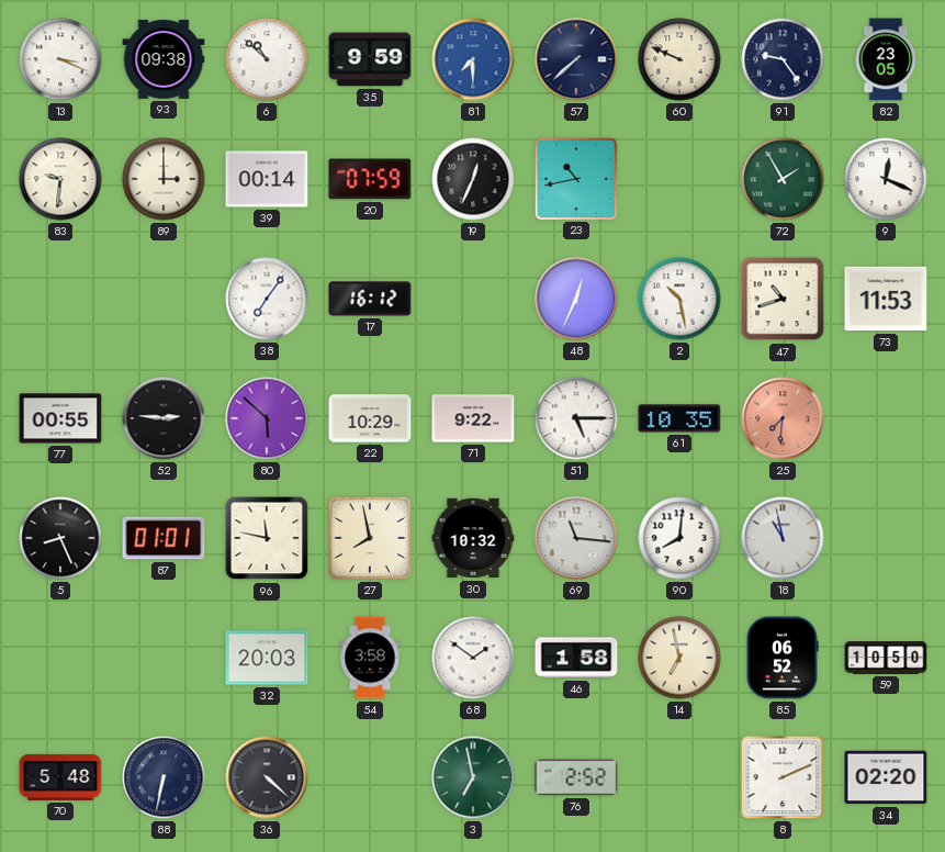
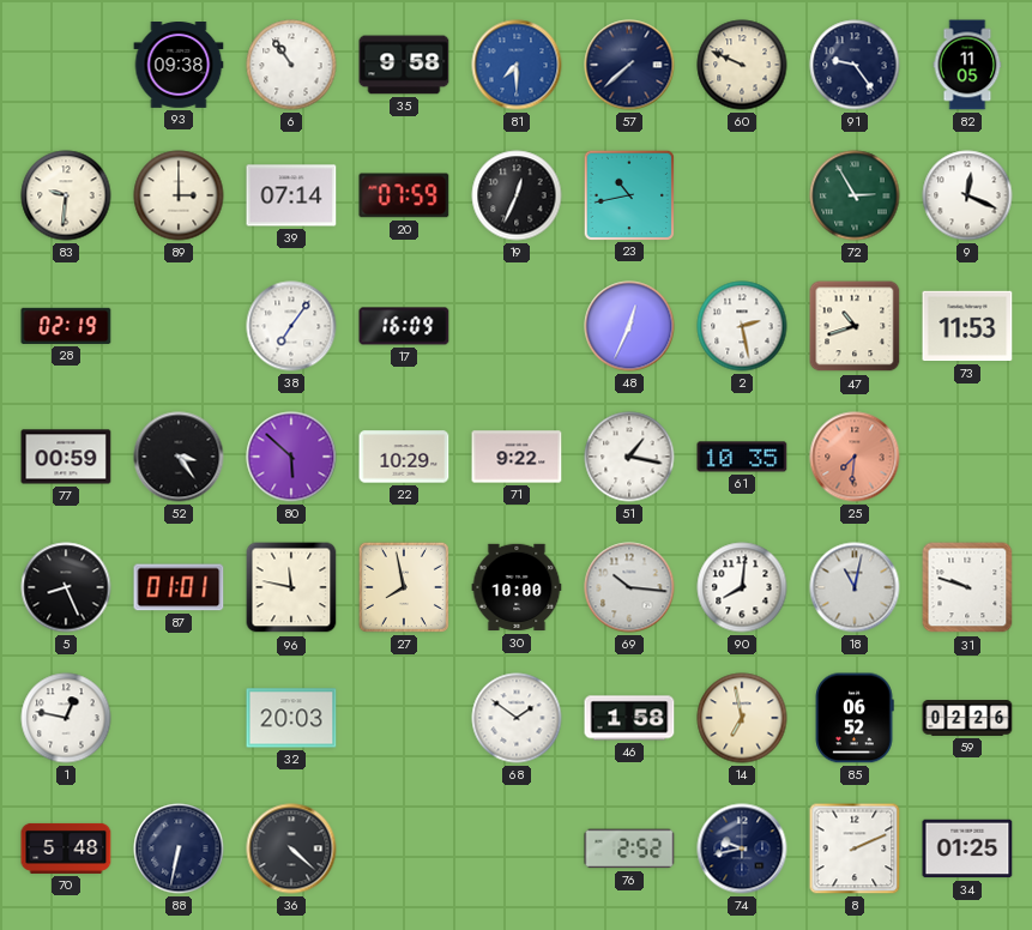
13: 3:19 -> none
6: 10:52 -> 10:54
35: 9:59 -> 9:58
82: 23:05 -> 11:05
39: 00:14 -> 07:14
72: 1:55 -> 2:55
28: none -> 02:19
17: 16:12 -> 16:09
2: 10:28 -> 2:28
77: 00:55 -> 00:59
52: 2:46 -> 3:24
51: 5:15 -> 1:17
30: 10:32 -> 10:00
69: 11:16 -> 10:16
18: 10:58 -> 11:02
31: none -> 9:48
1: none -> 12:47
54: 3:58 -> none
59: 10:50 -> 02:26
3: 6:58 -> none
74: none -> 9:43
34: 02:20 -> 01:25
